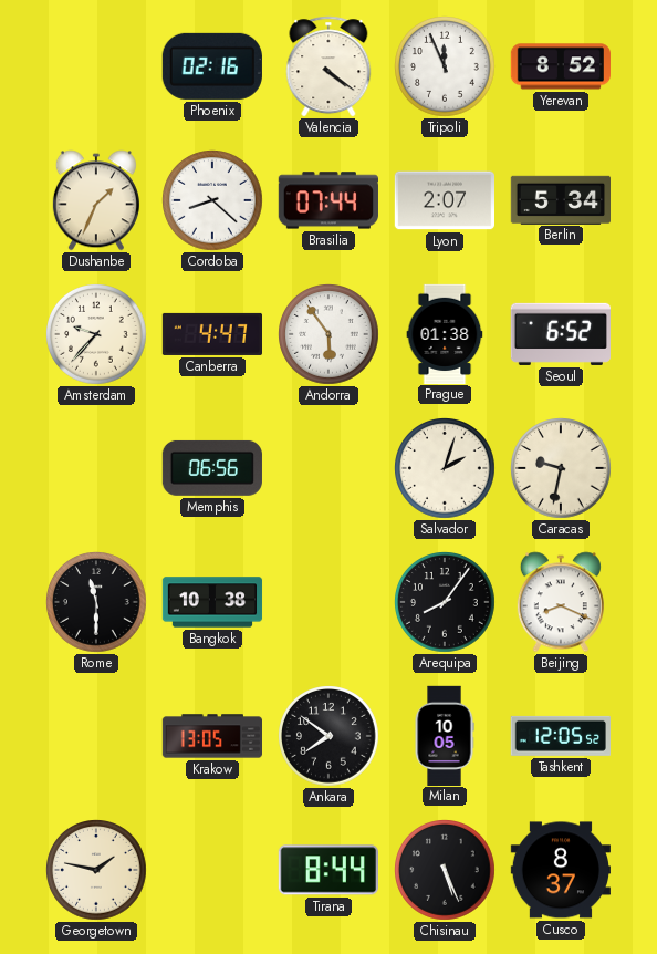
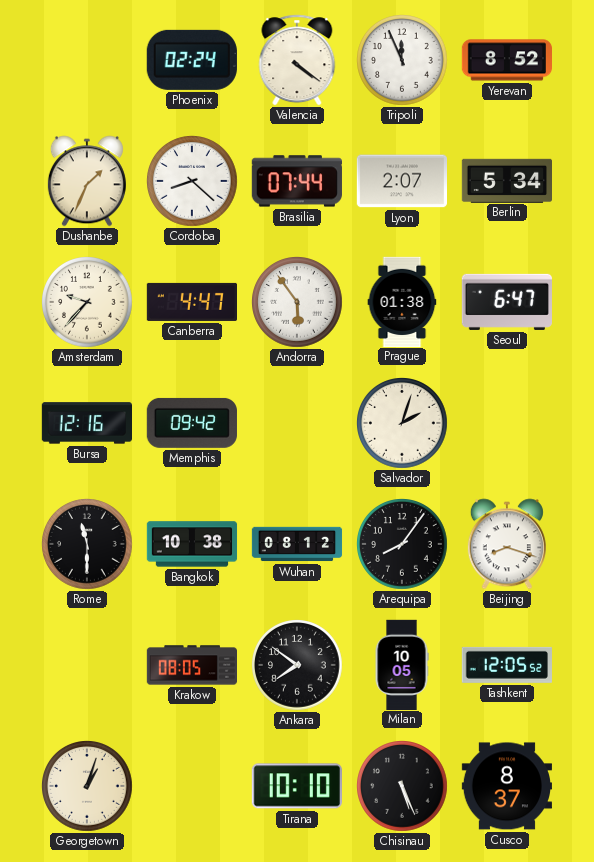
Phoenix: 02:16 -> 02:24
Seoul: 6:52 -> 6:47
Bursa: none -> 12:16
Memphis: 06:56 -> 09:42
Caracas: 9:32 -> none
Wuhan: none -> 08:12
Beijing: 8:19 -> 8:18
Krakow: 13:05 -> 08:05
Georgetown: 1:47 -> 1:03
Tirana: 8:44 -> 10:10
